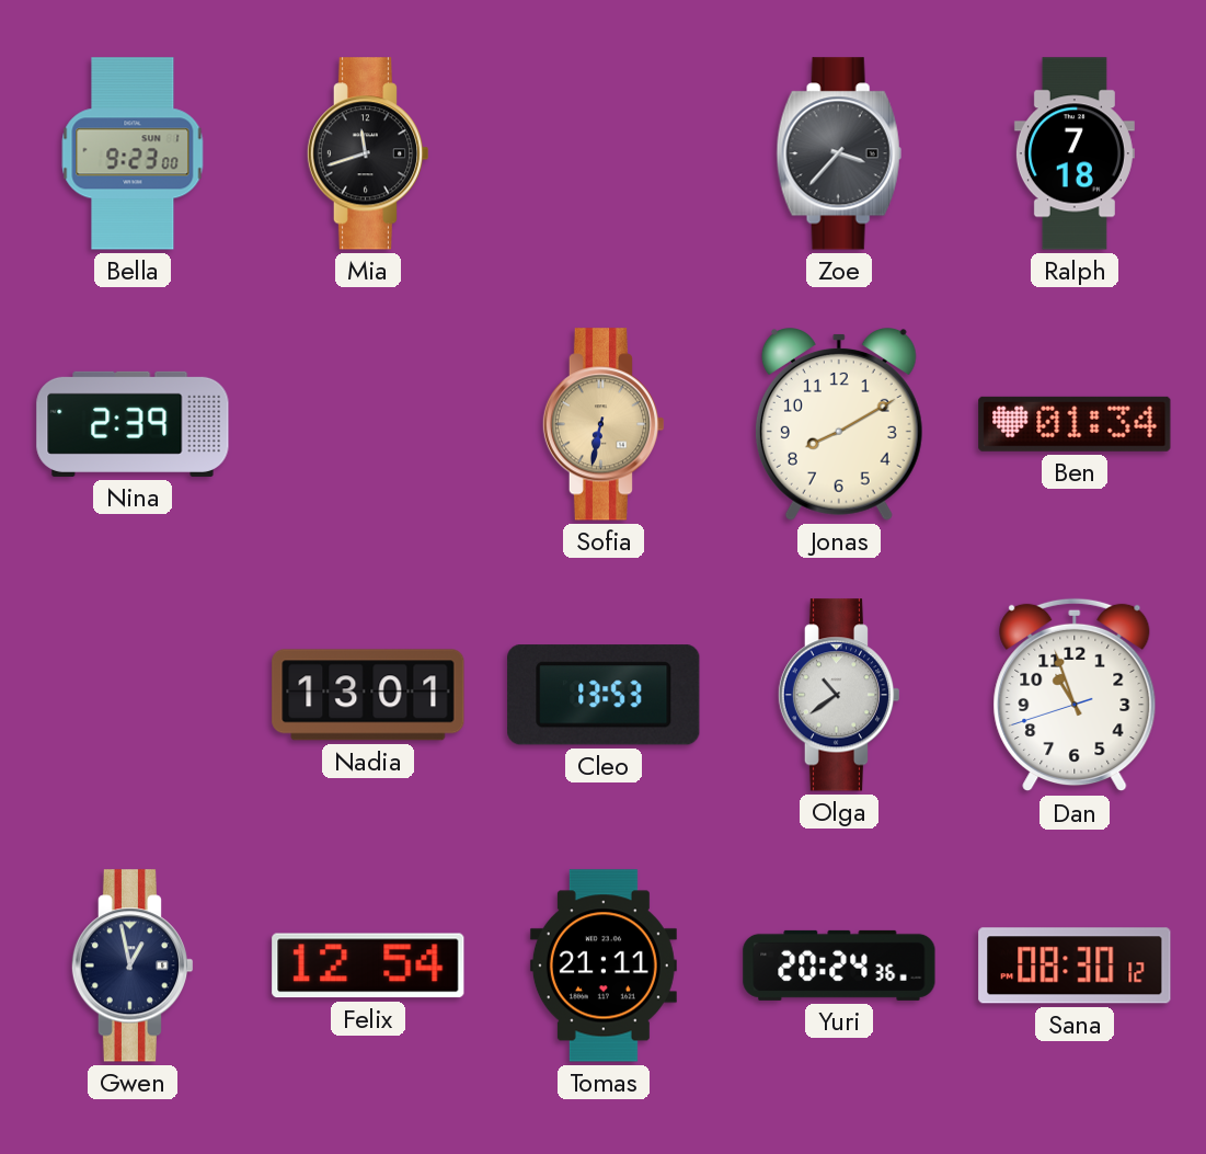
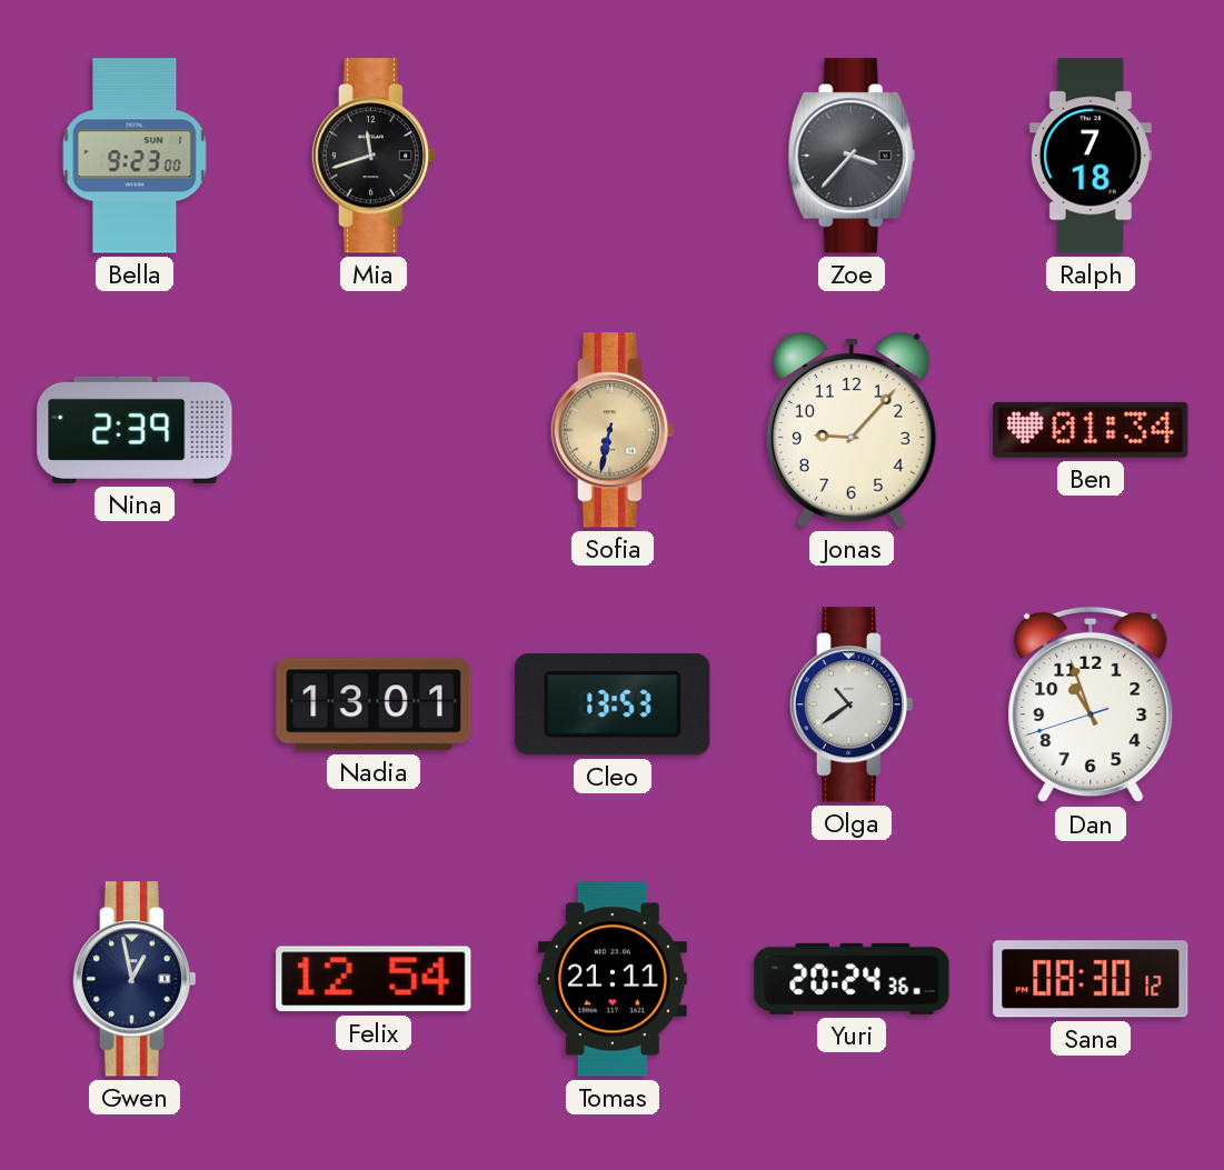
Jonas: 8:10 -> 9:07
